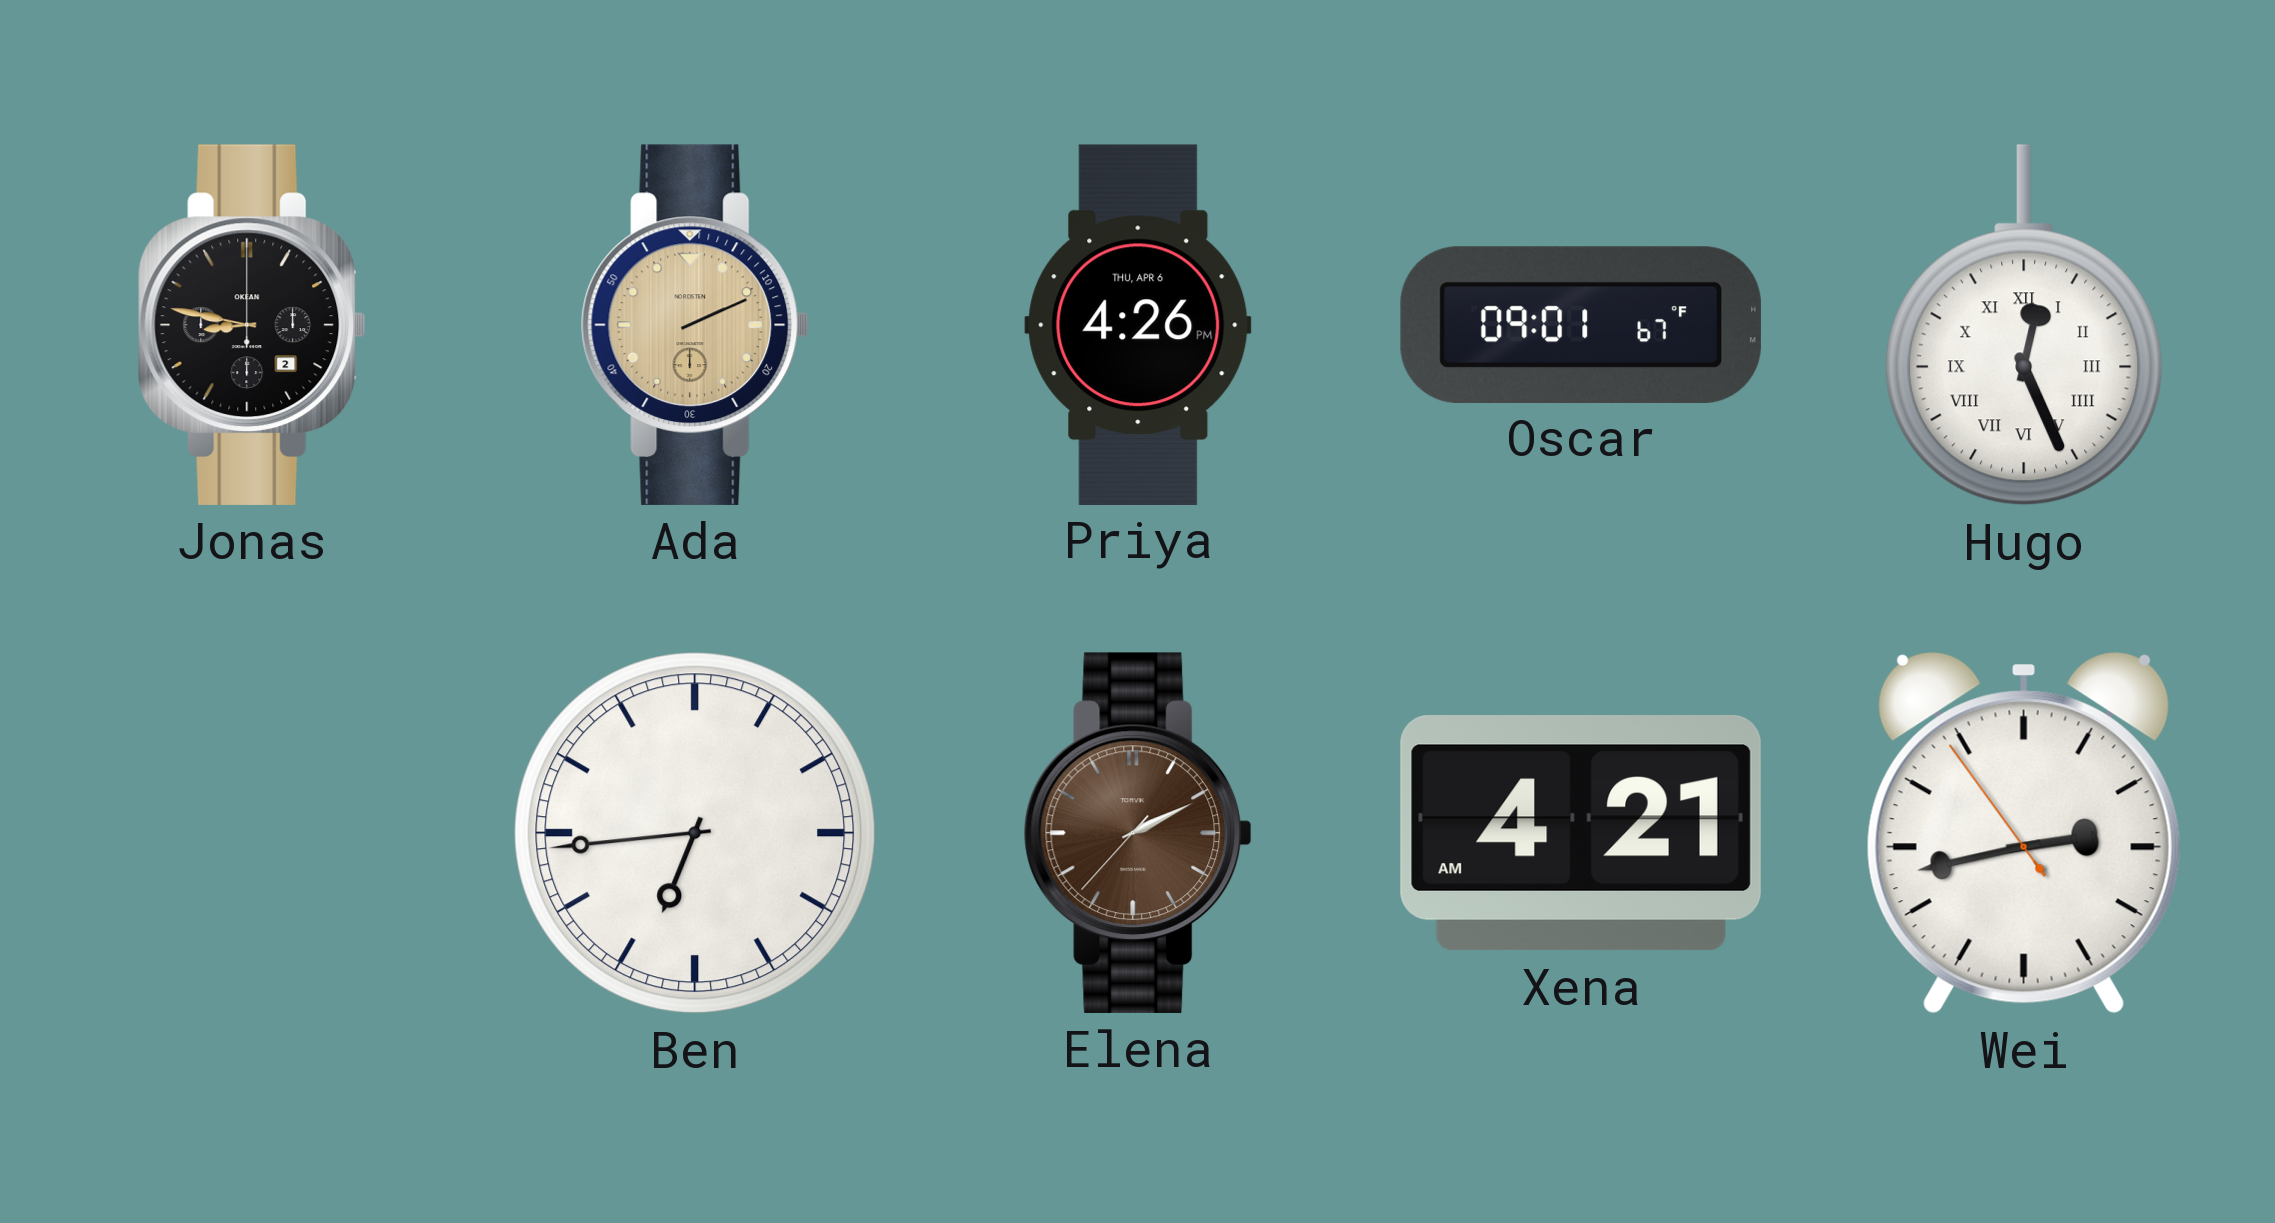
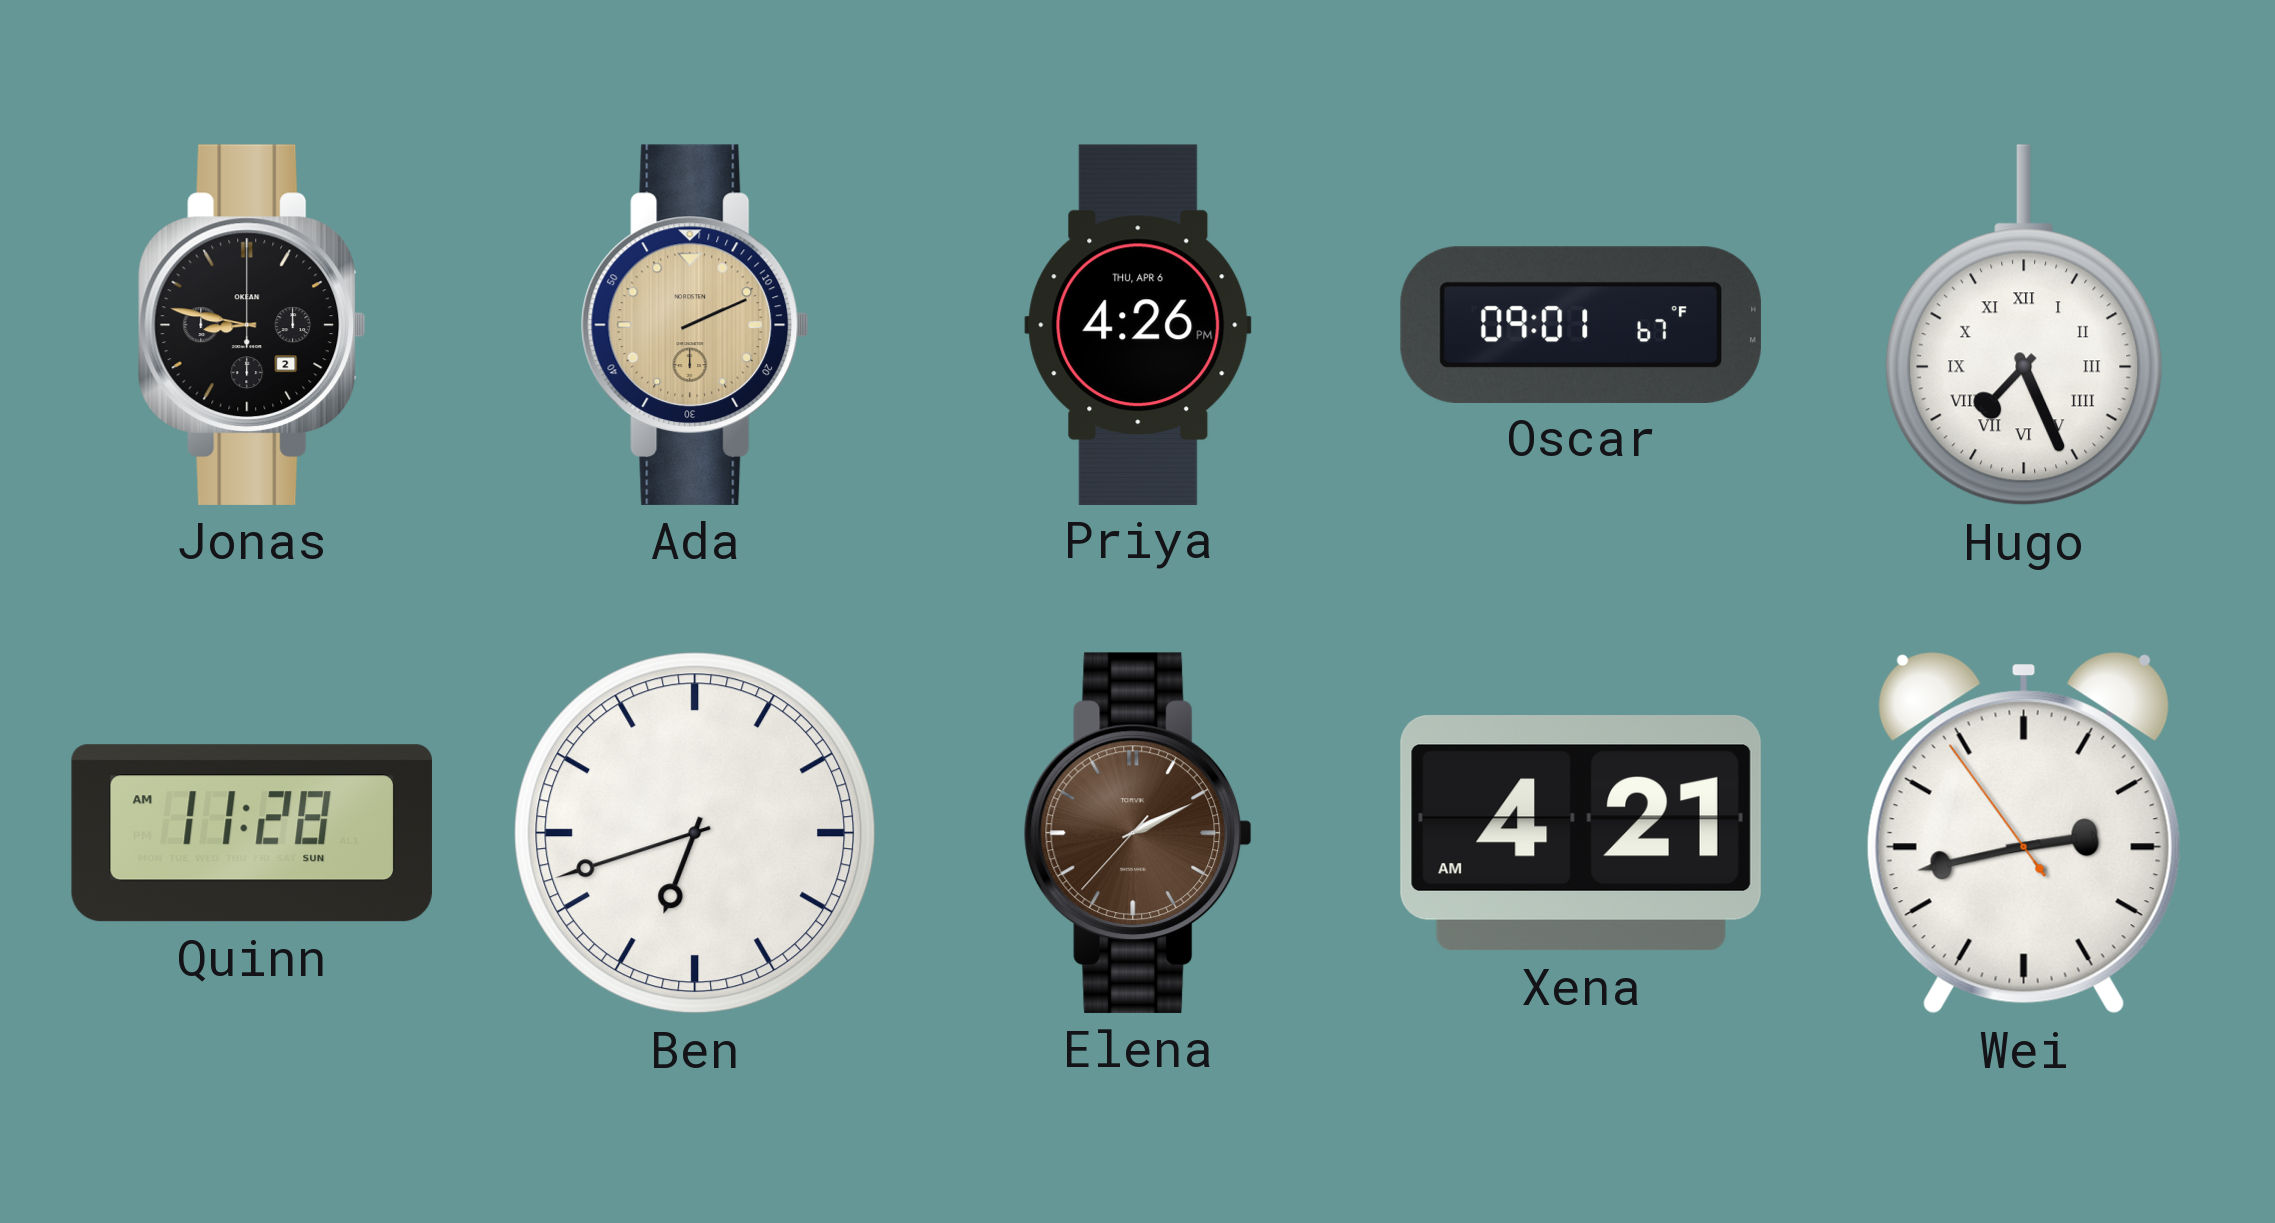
Hugo: 12:26 -> 7:26
Quinn: none -> 11:28
Ben: 6:44 -> 6:42
